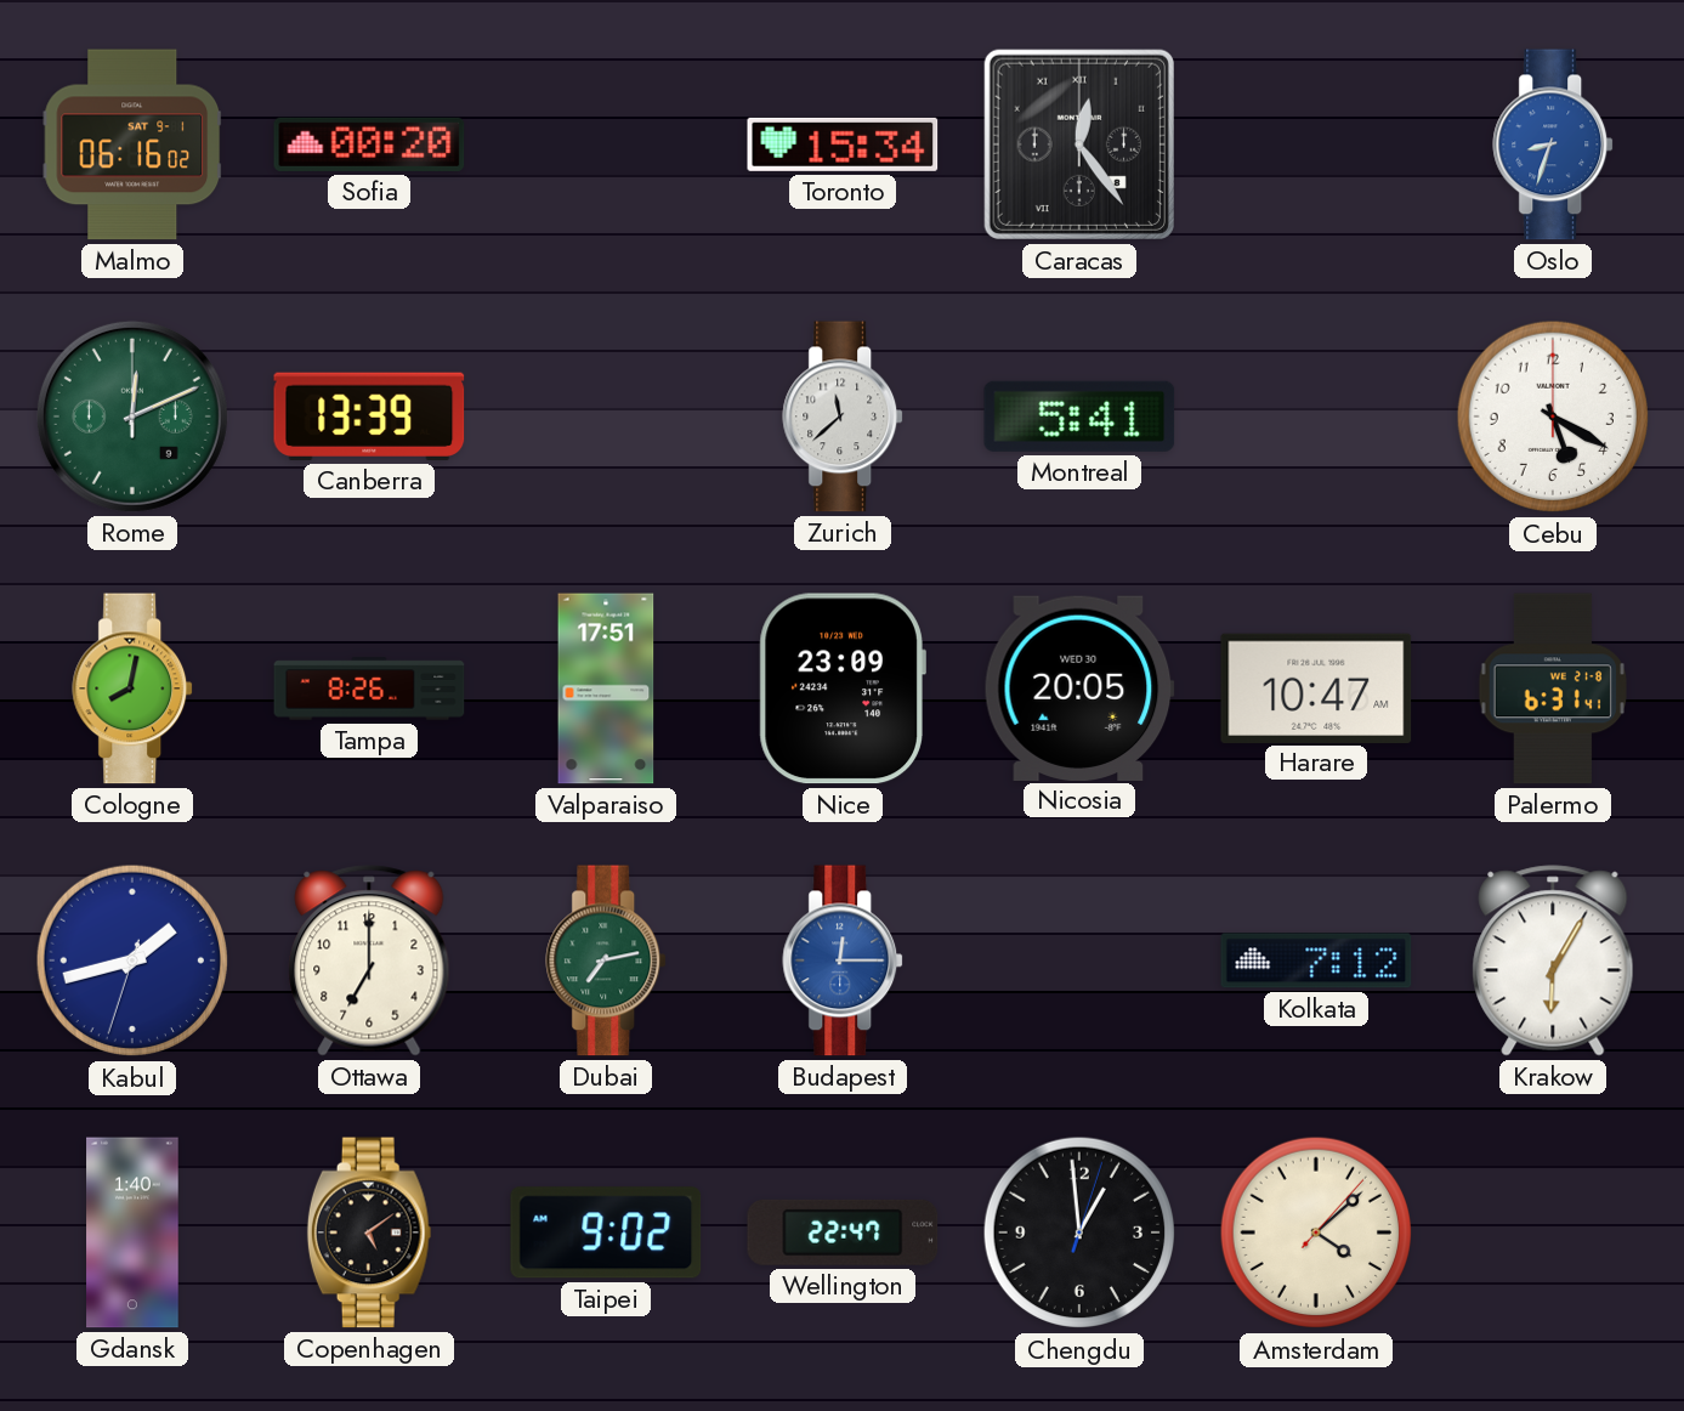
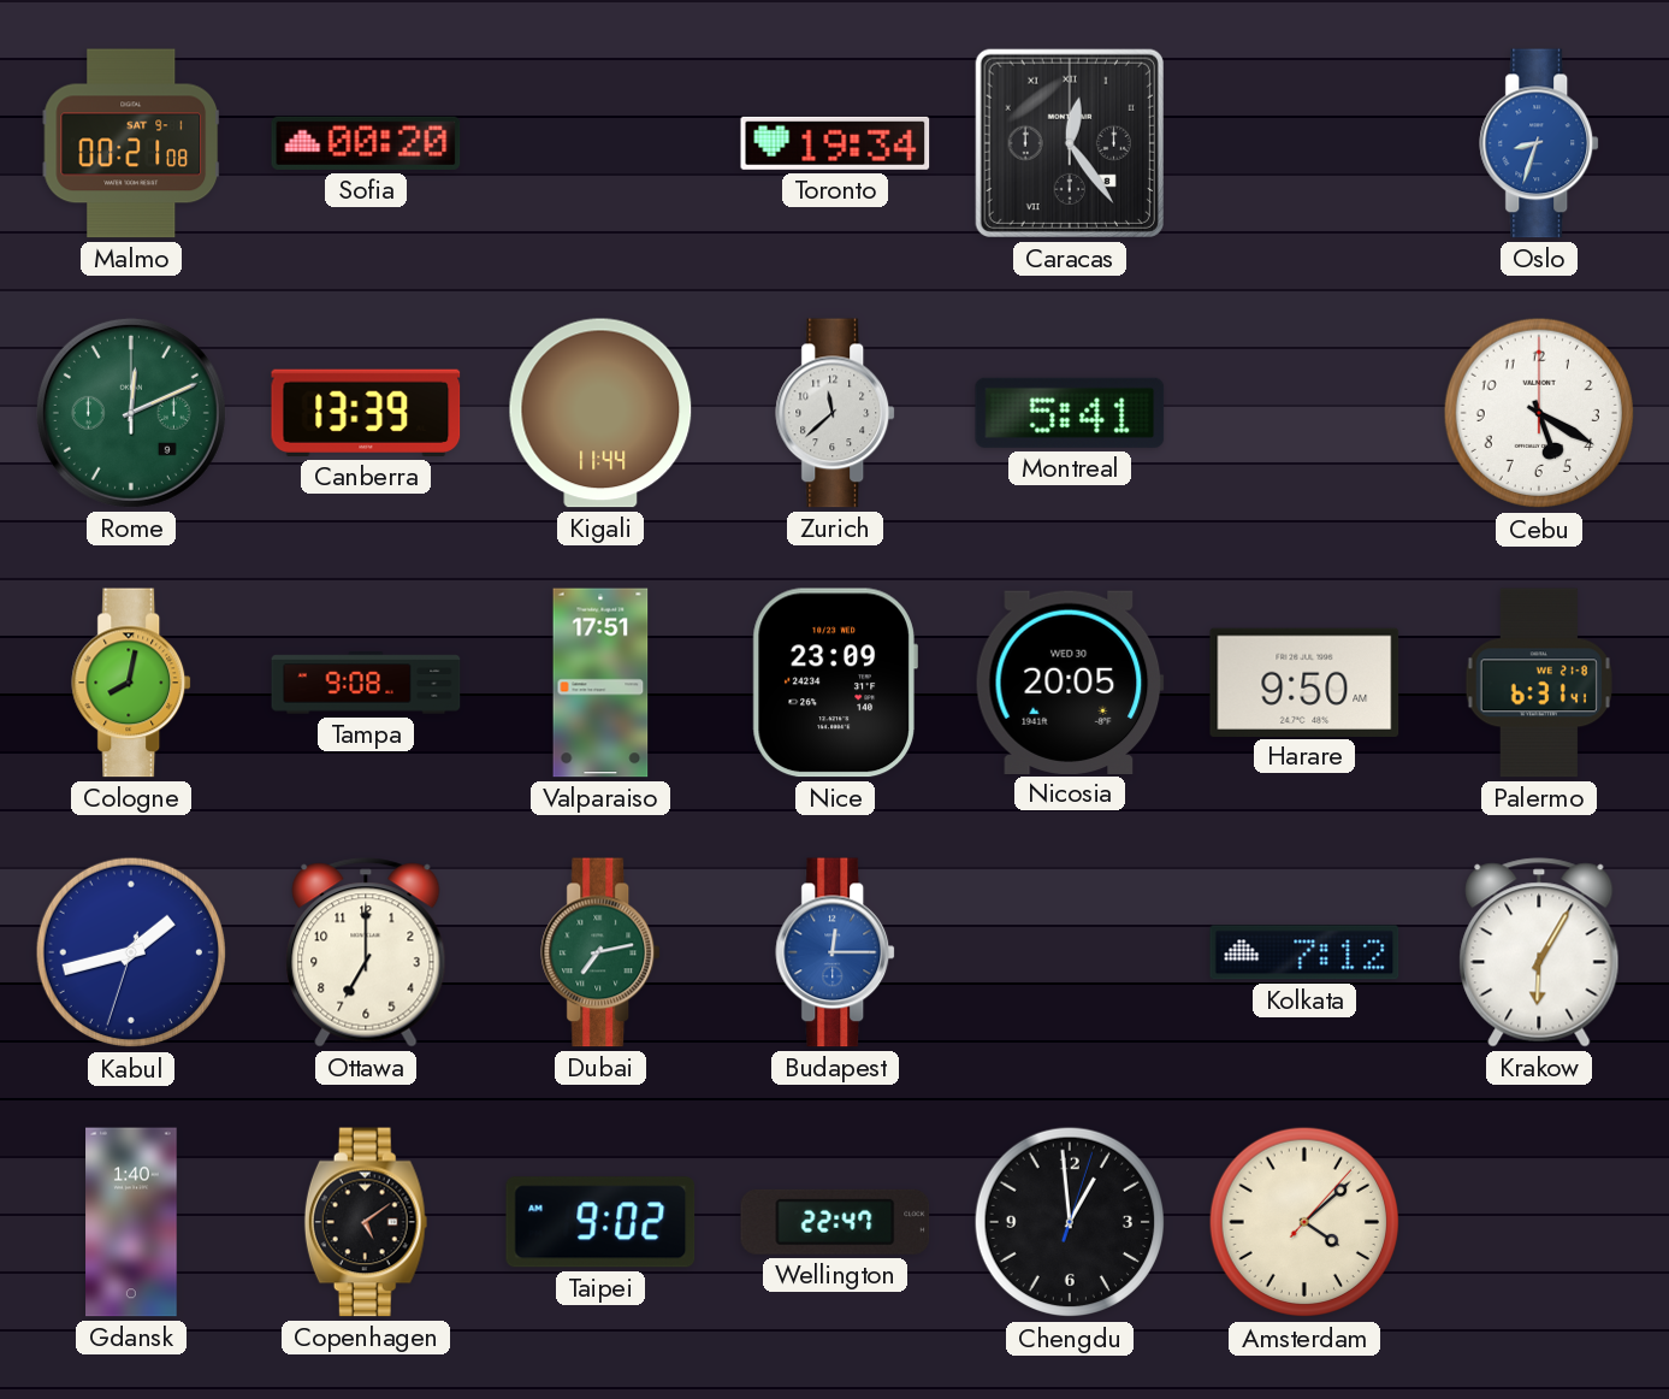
Malmo: 06:16 -> 00:21
Toronto: 15:34 -> 19:34
Kigali: none -> 11:44
Tampa: 8:26 -> 9:08
Harare: 10:47 -> 9:50
